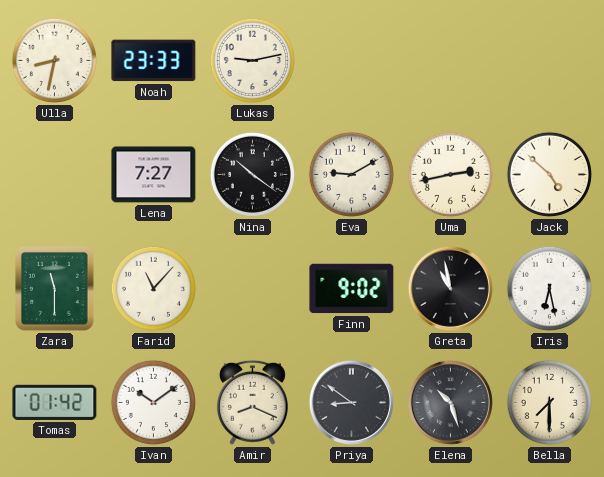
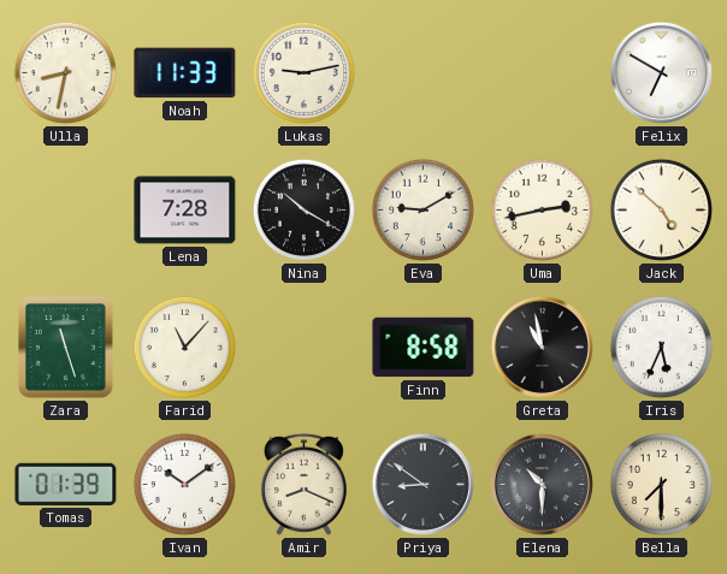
Noah: 23:33 -> 11:33
Felix: none -> 6:50
Lena: 7:27 -> 7:28
Nina: 10:21 -> 10:20
Zara: 11:30 -> 11:27
Finn: 9:02 -> 8:58
Iris: 6:28 -> 5:34
Tomas: 01:42 -> 01:39
Elena: 10:27 -> 10:30
